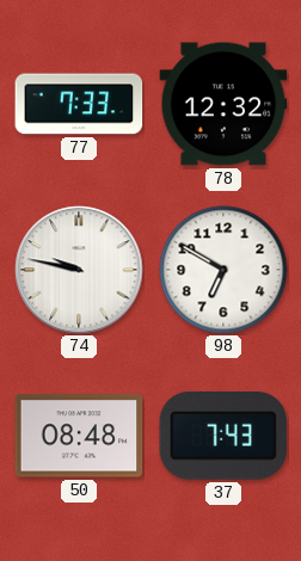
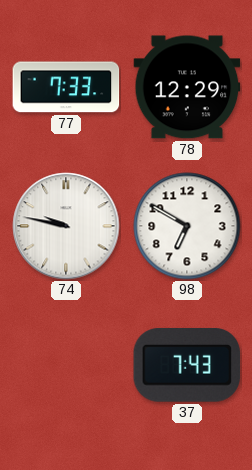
78: 12:32 -> 12:29
50: 08:48 -> none
